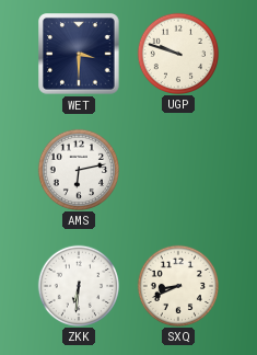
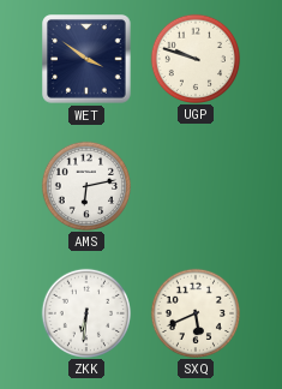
WET: 3:30 -> 3:51
SXQ: 8:41 -> 5:41
